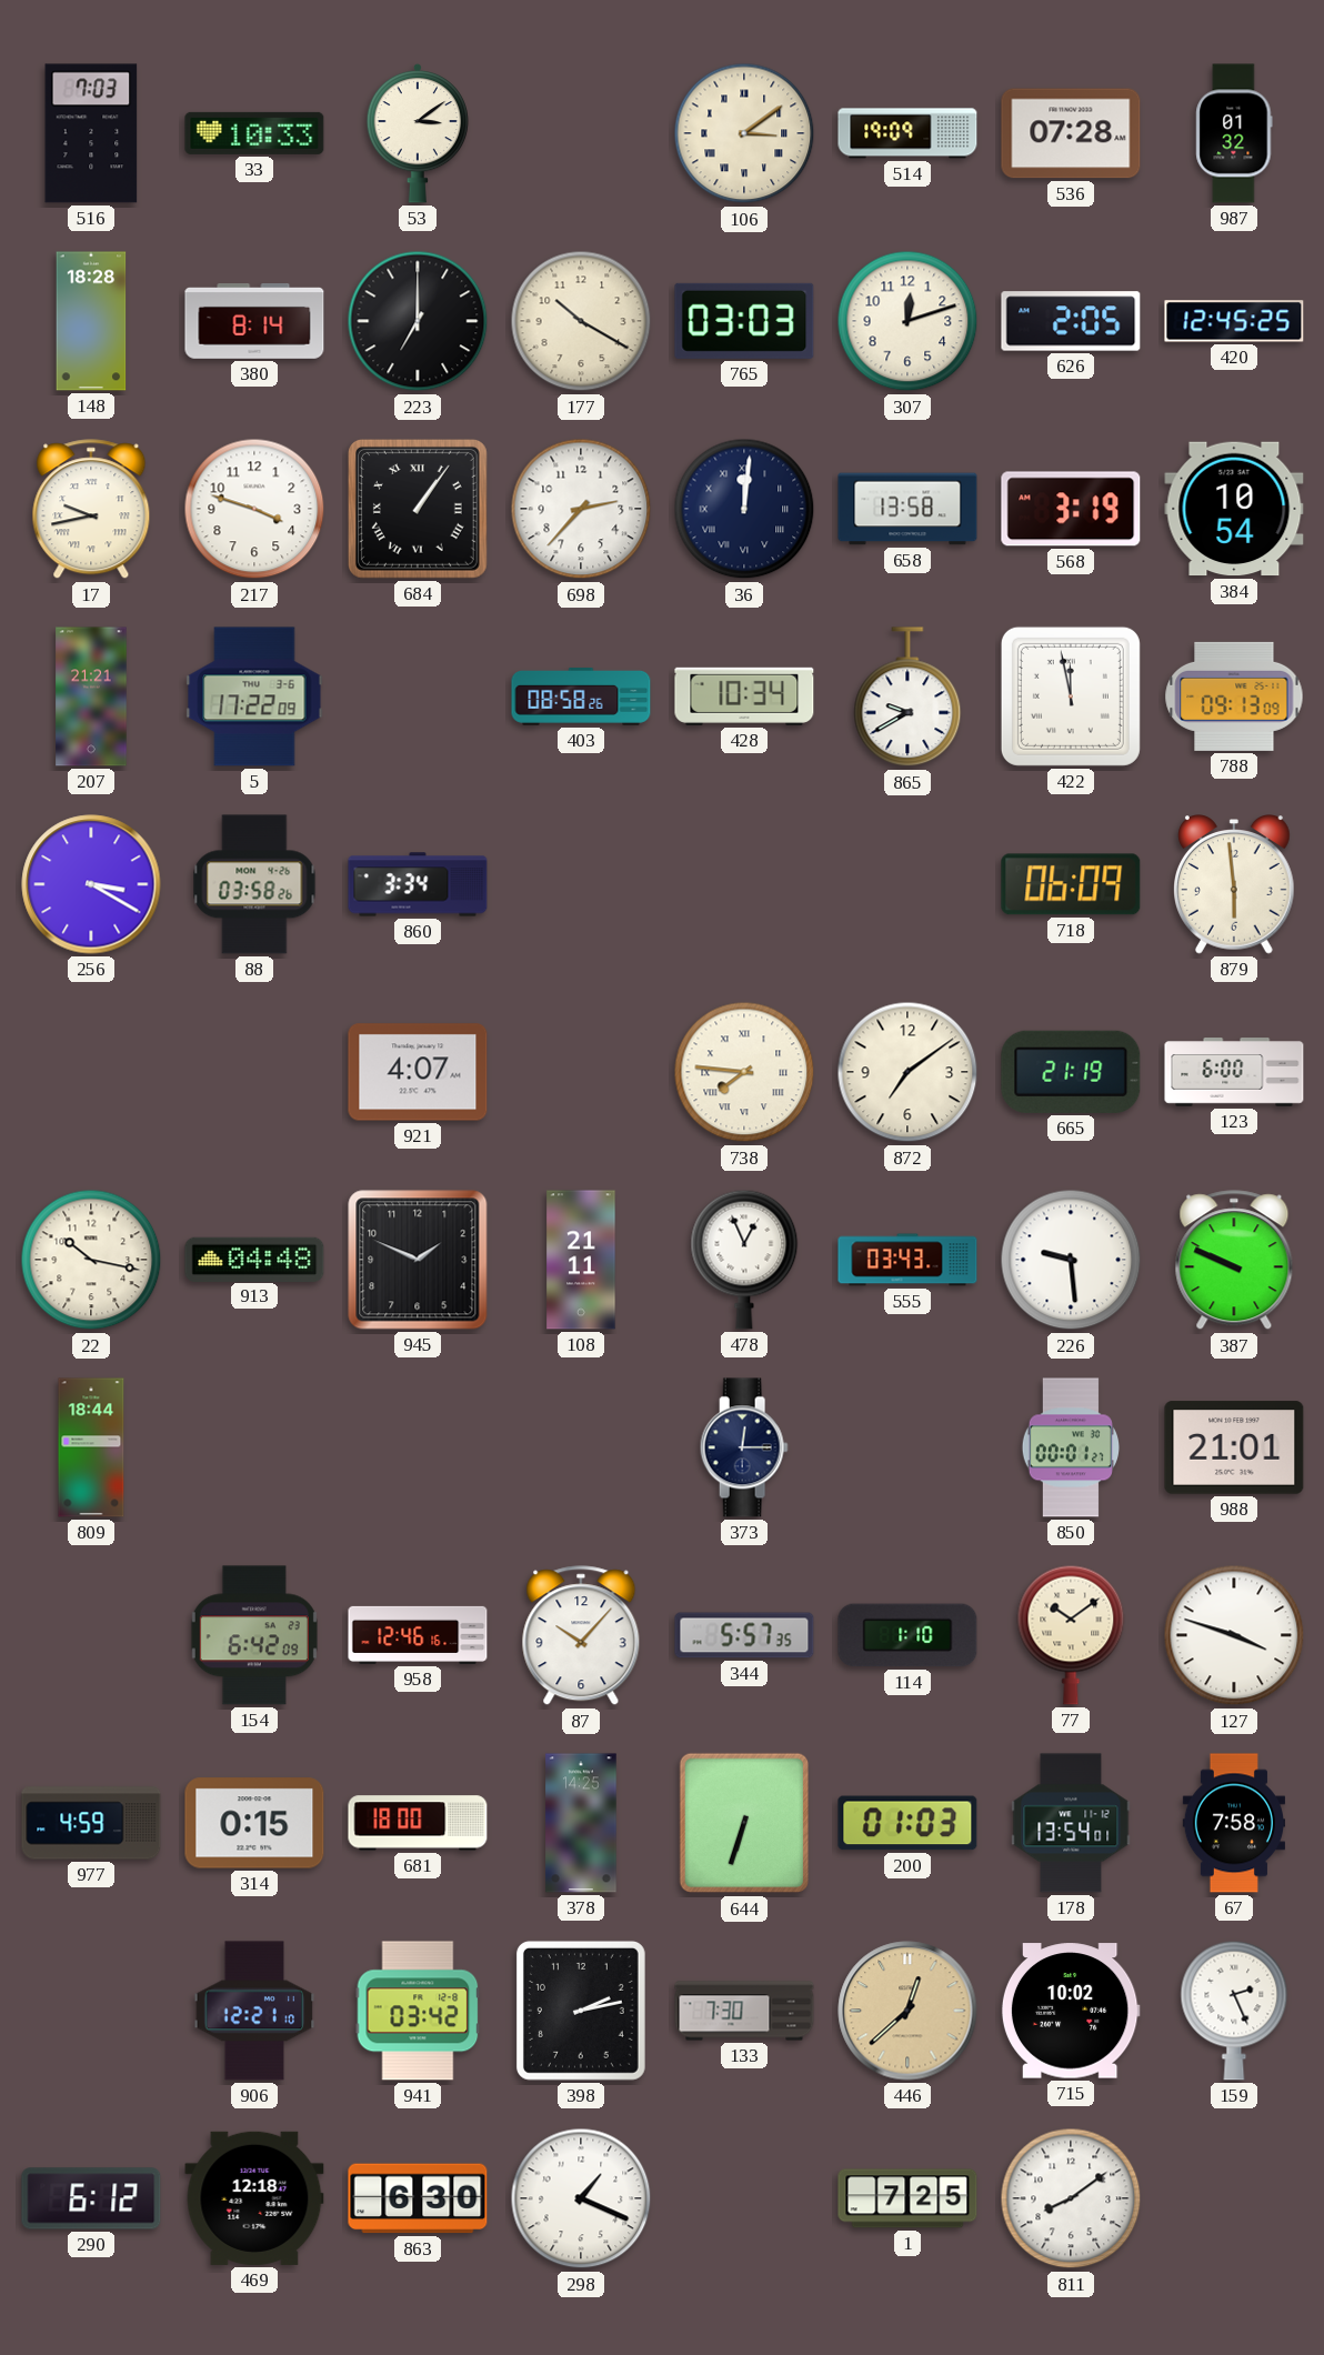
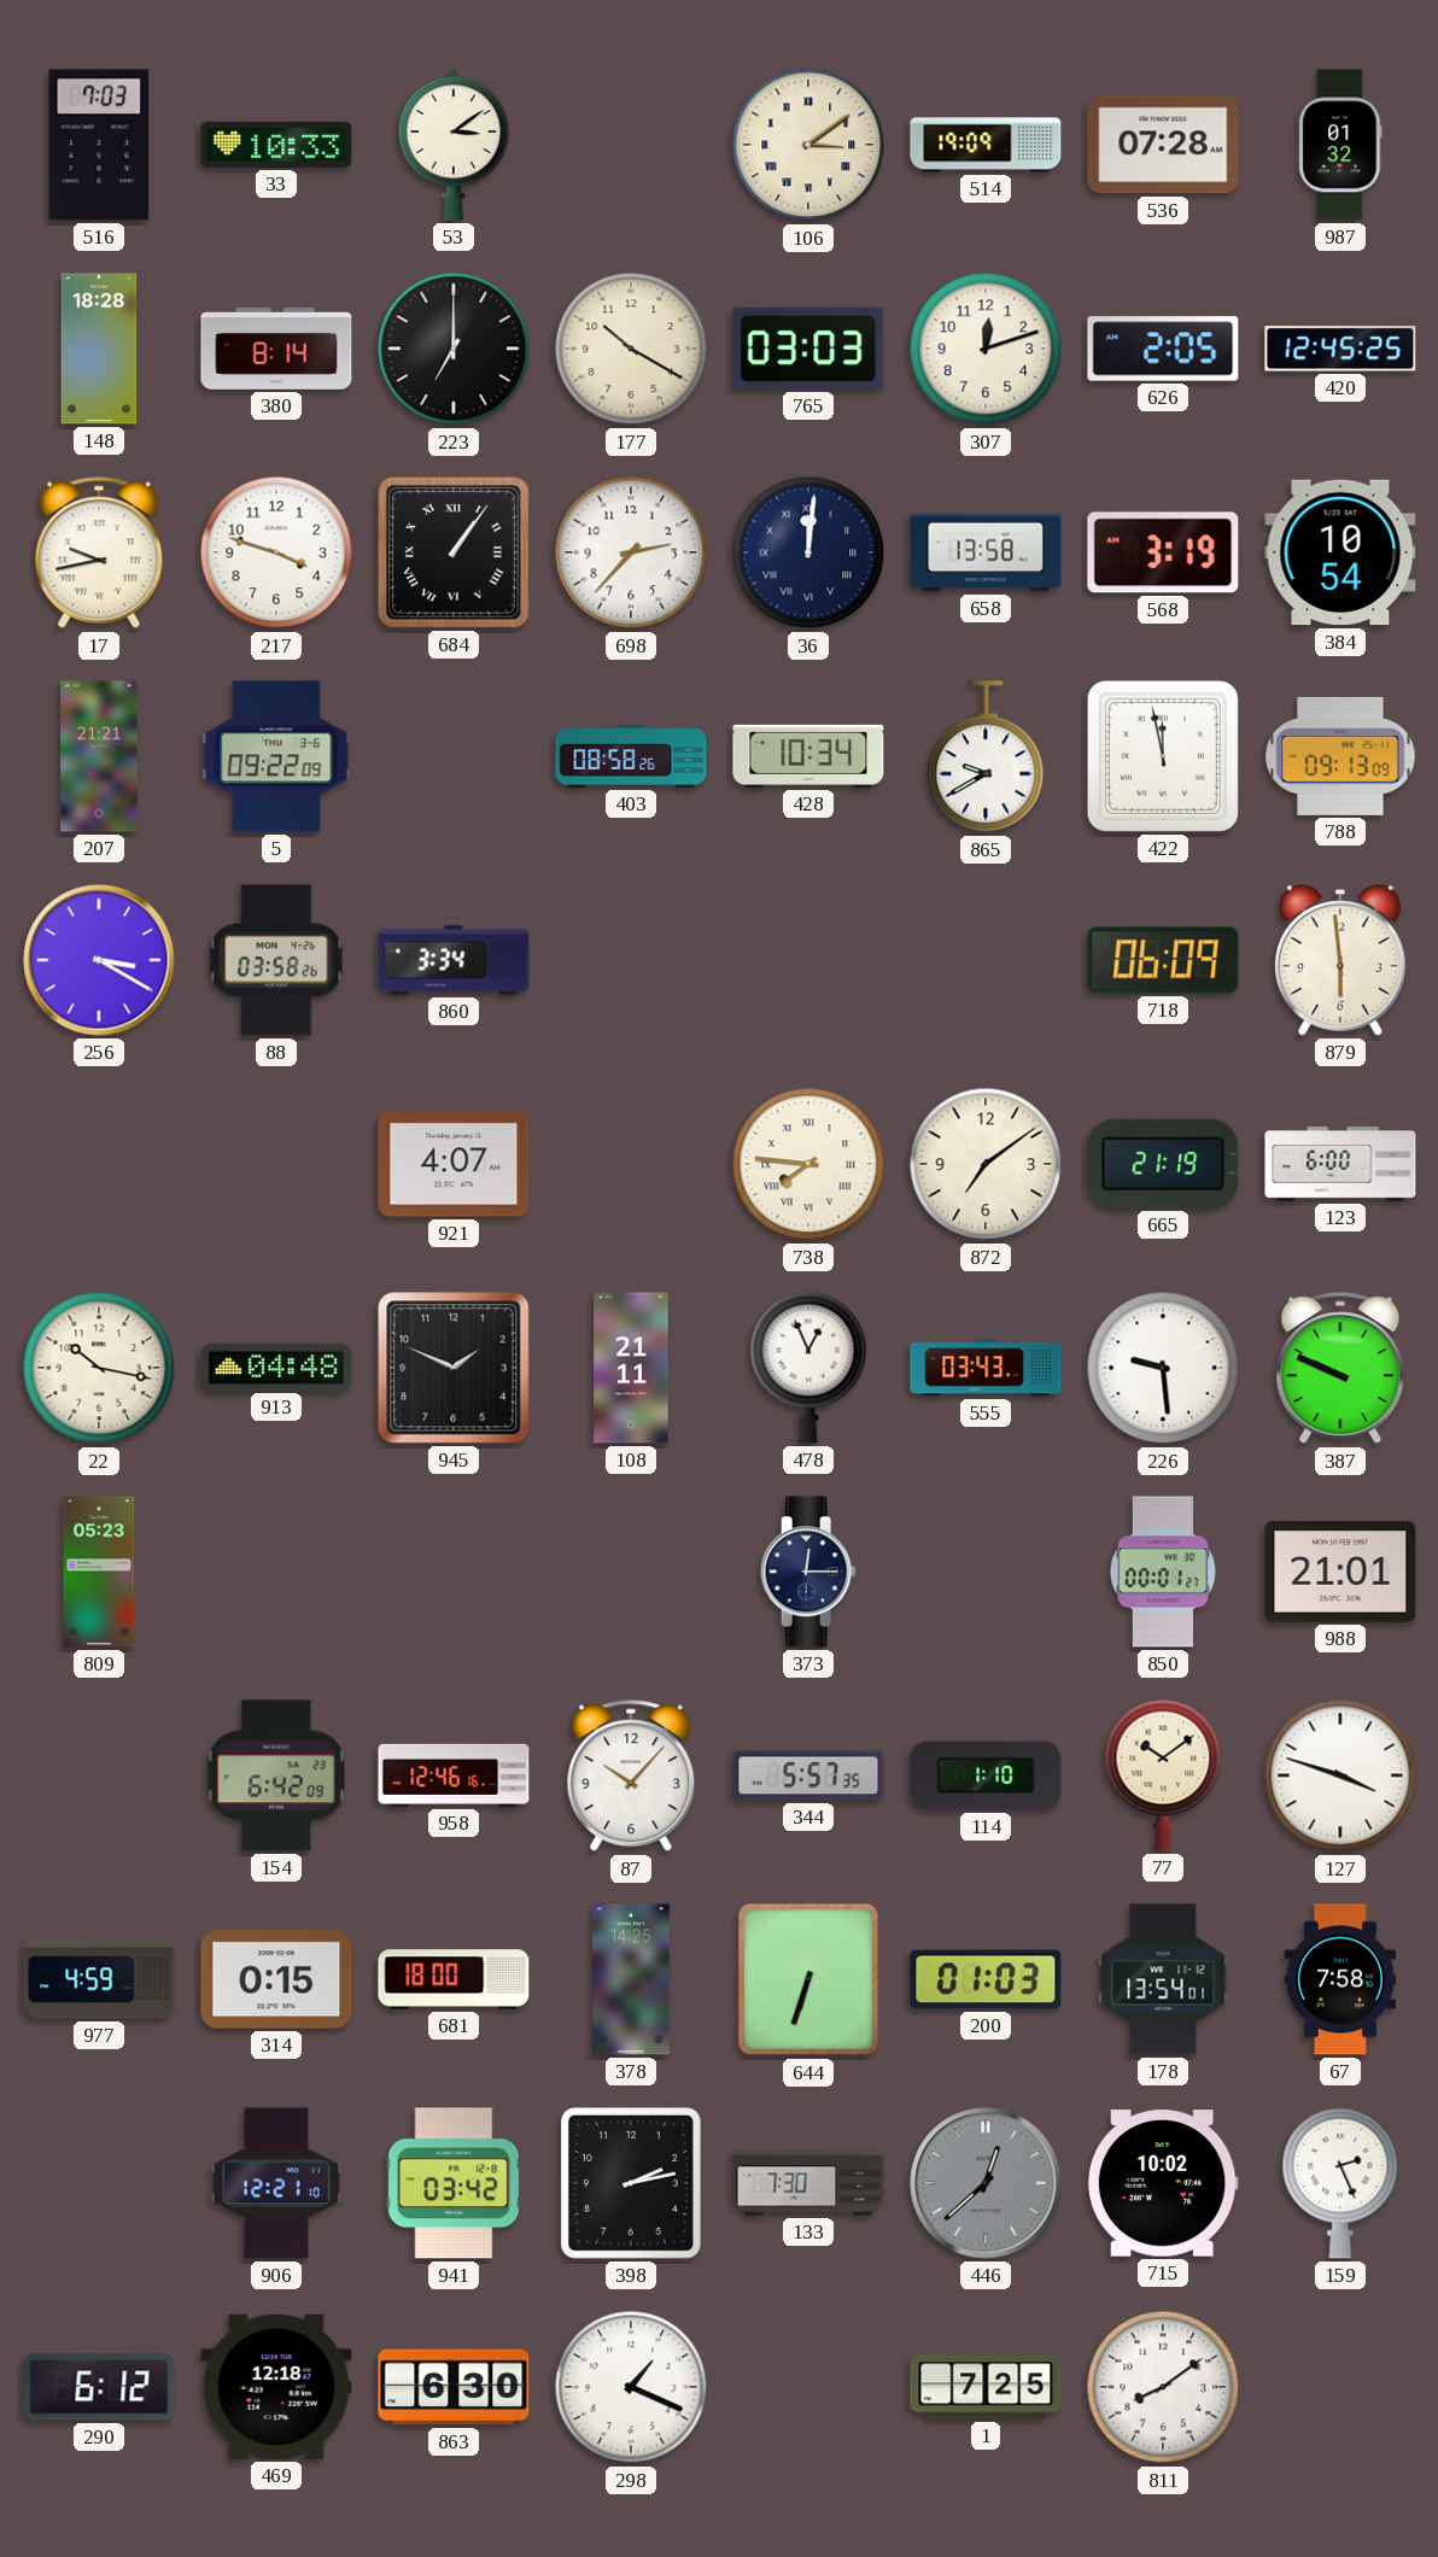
5: 17:22 -> 09:22
809: 18:44 -> 05:23
446 dial: champagne -> grey
